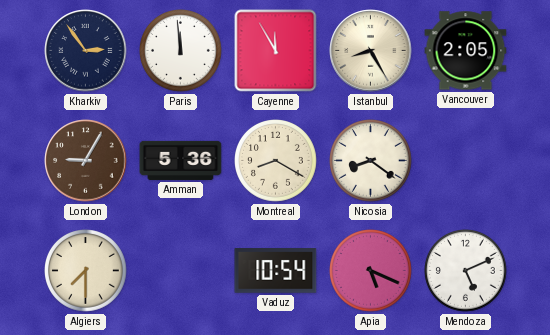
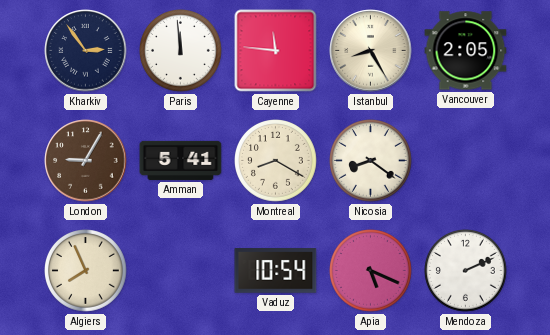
Cayenne: 11:55 -> 11:46
Amman: 5:36 -> 5:41
Algiers: 7:30 -> 7:56
Mendoza: 5:11 -> 2:11
